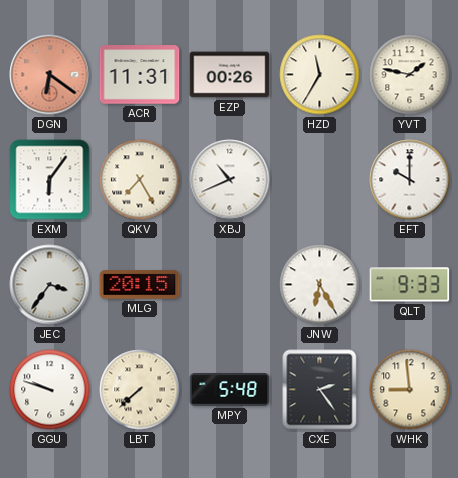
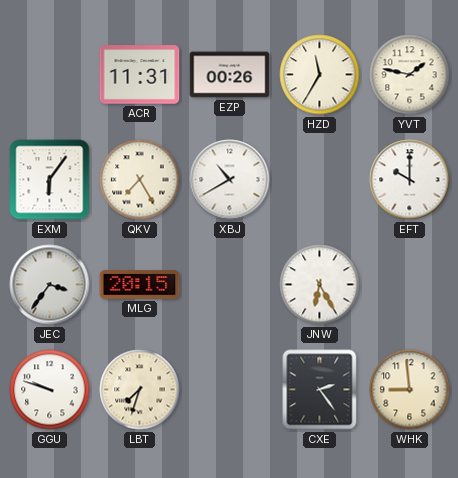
DGN: 6:21 -> none
XBJ: 10:41 -> 10:40
QLT: 9:33 -> none
LBT: 7:38 -> 7:33
MPY: 5:48 -> none
